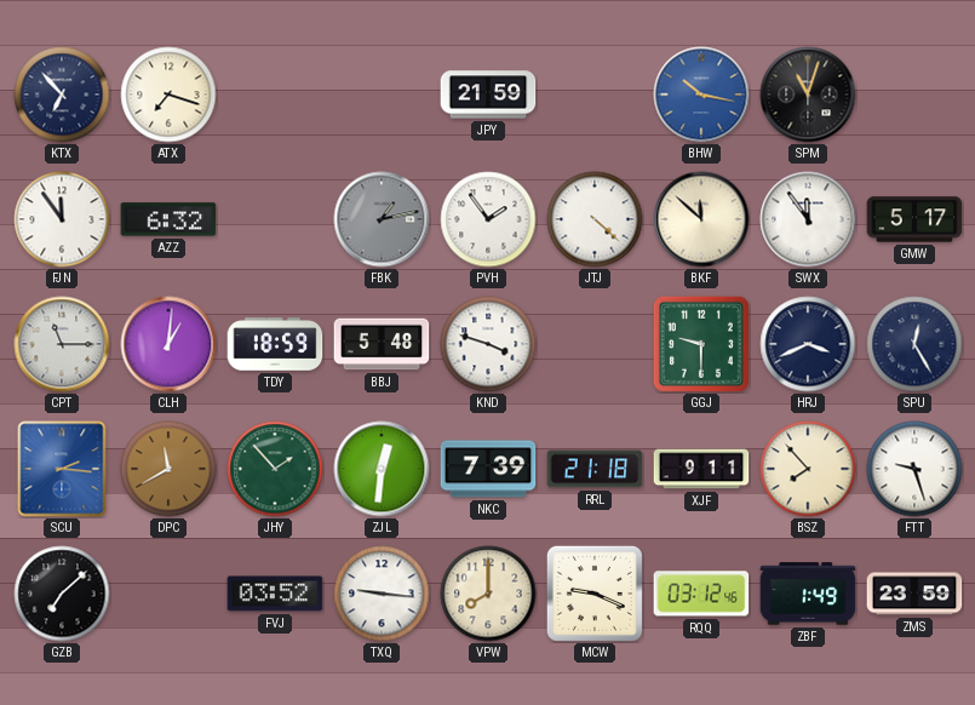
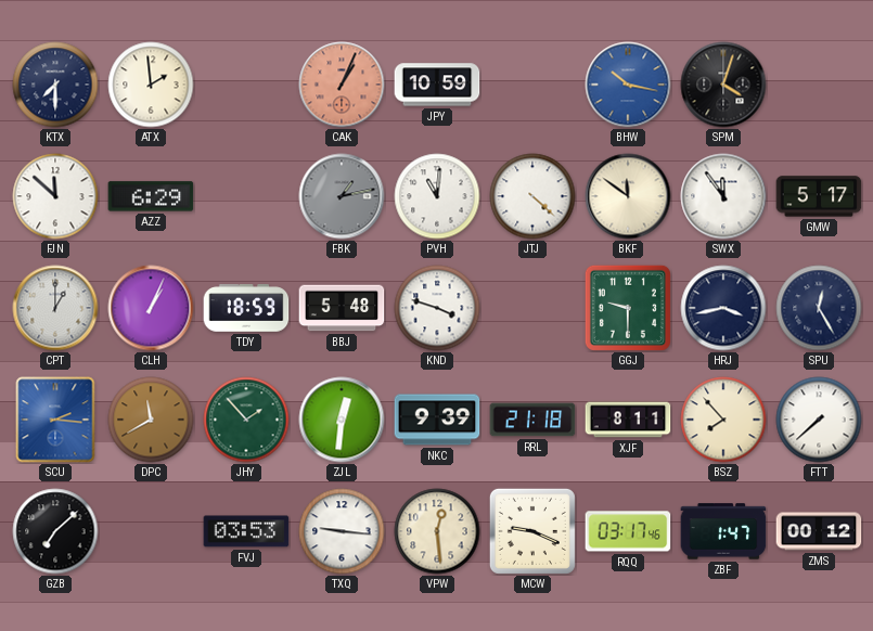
KTX: 6:53 -> 7:30
ATX: 7:18 -> 1:59
CAK: none -> 1:04
JPY: 21:59 -> 10:59
SPM: 11:03 -> 4:03
FJN: 11:54 -> 11:52
AZZ: 6:32 -> 6:29
PVH: 1:54 -> 11:01
BKF: 11:52 -> 11:51
CPT: 11:15 -> 1:00
CLH: 1:01 -> 1:04
HRJ: 3:41 -> 3:43
NKC: 7:39 -> 9:39
XJF: 9:11 -> 8:11
FTT: 9:27 -> 7:38
FVJ: 03:52 -> 03:53
VPW: 8:00 -> 12:29
RQQ: 03:12 -> 03:17
ZBF: 1:49 -> 1:47
ZMS: 23:59 -> 00:12
